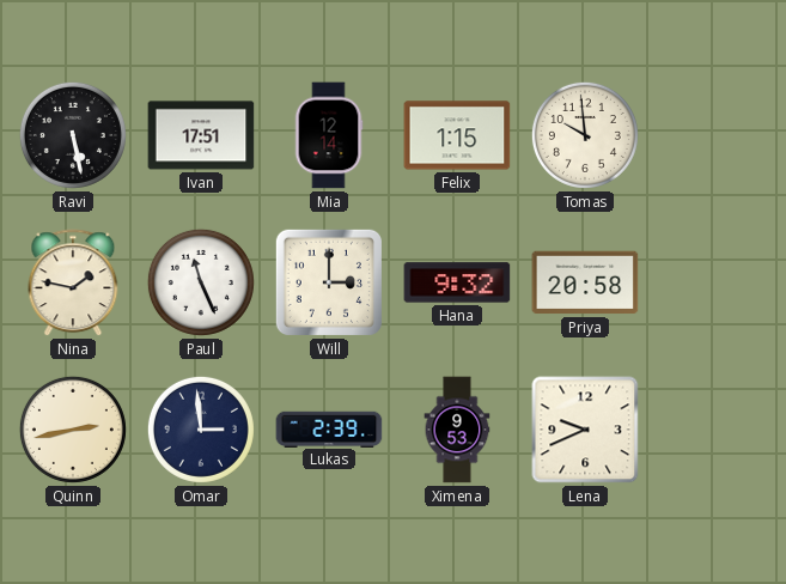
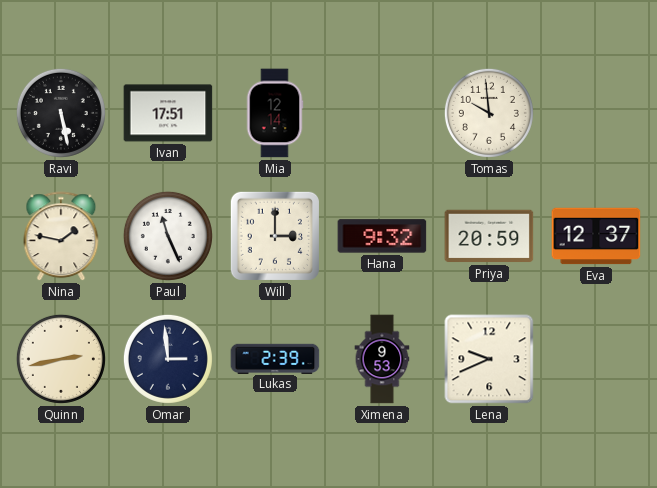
Felix: 1:15 -> none
Priya: 20:58 -> 20:59
Eva: none -> 12:37
